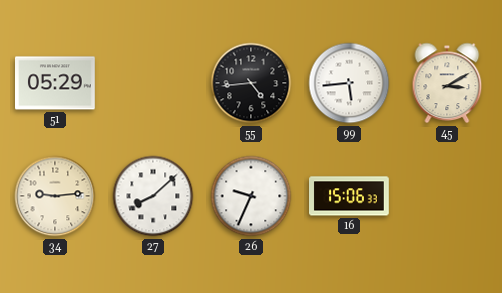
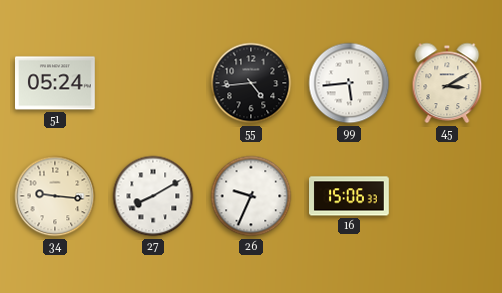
51: 05:29 -> 05:24
34: 9:14 -> 9:16
27: 8:08 -> 8:10
